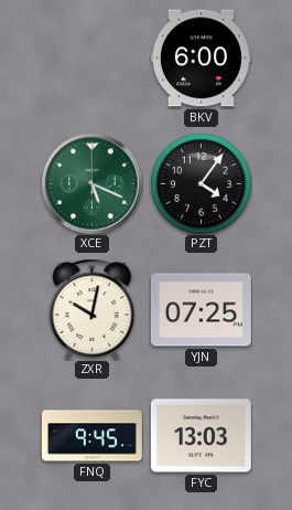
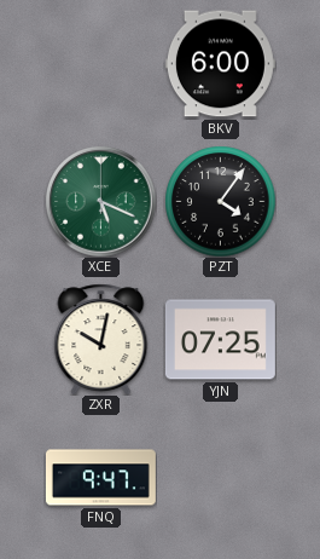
FNQ: 9:45 -> 9:47
FYC: 13:03 -> none
